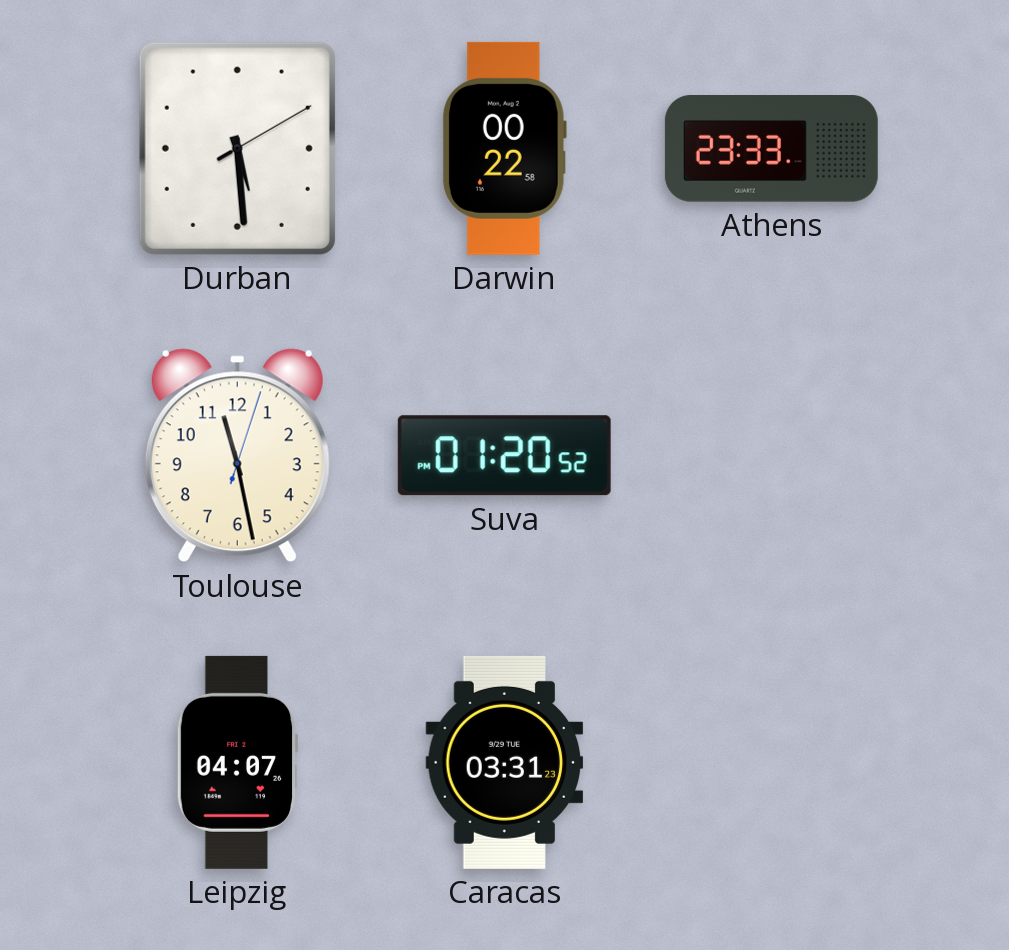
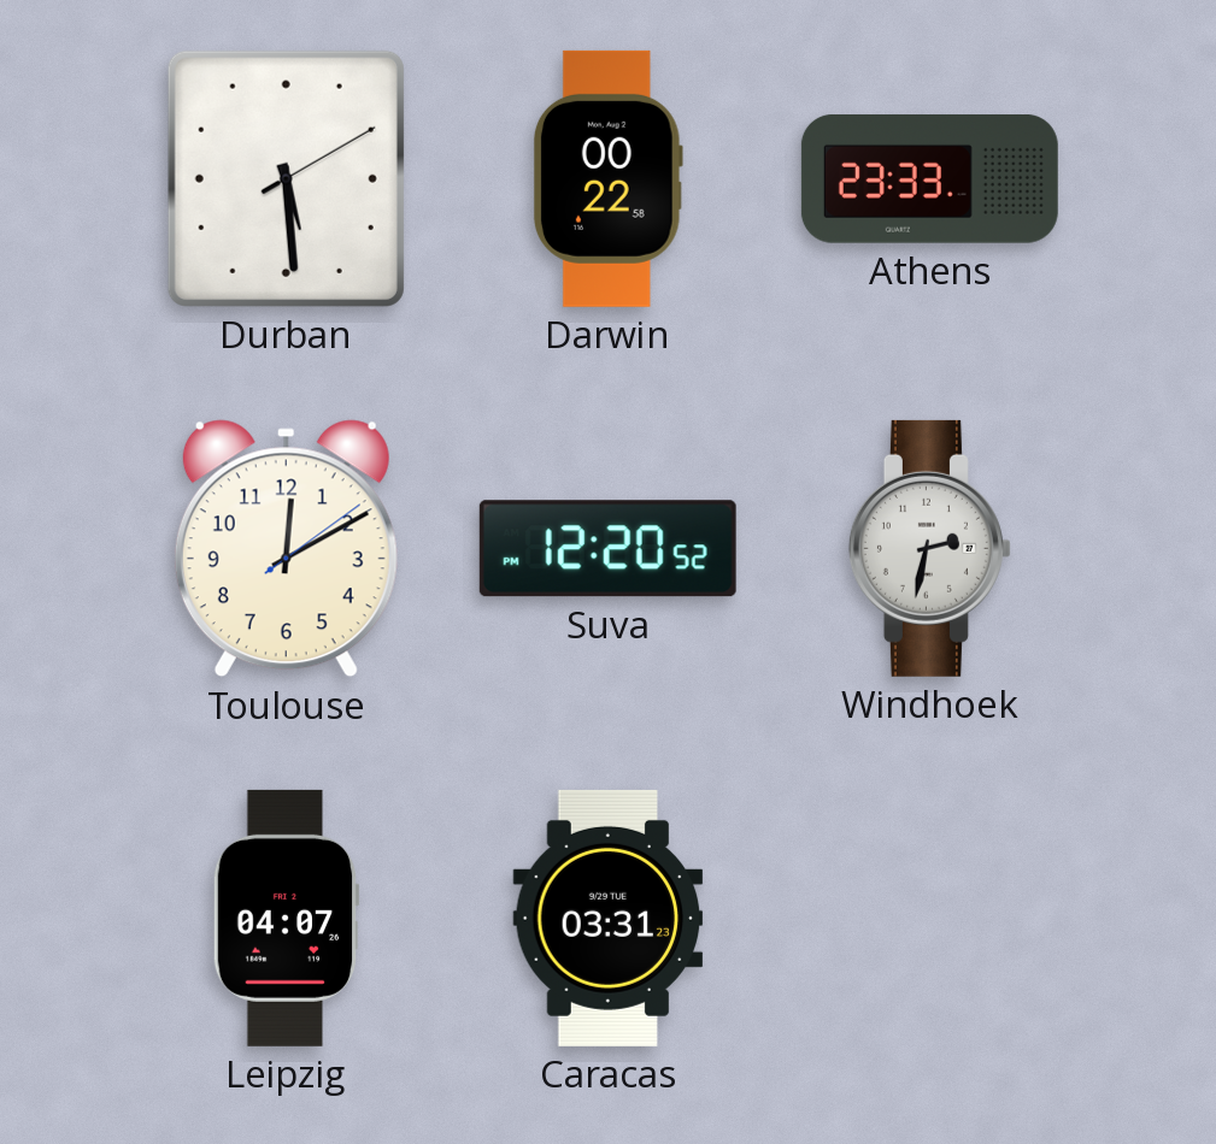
Toulouse: 11:28 -> 12:10
Suva: 01:20 -> 12:20
Windhoek: none -> 2:32
